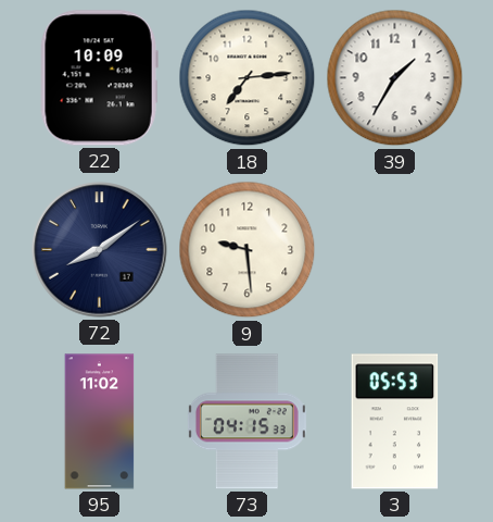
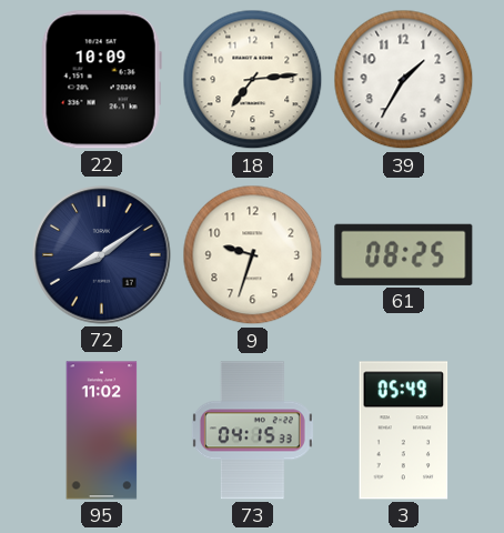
9: 9:29 -> 9:33
61: none -> 08:25
3: 05:53 -> 05:49
